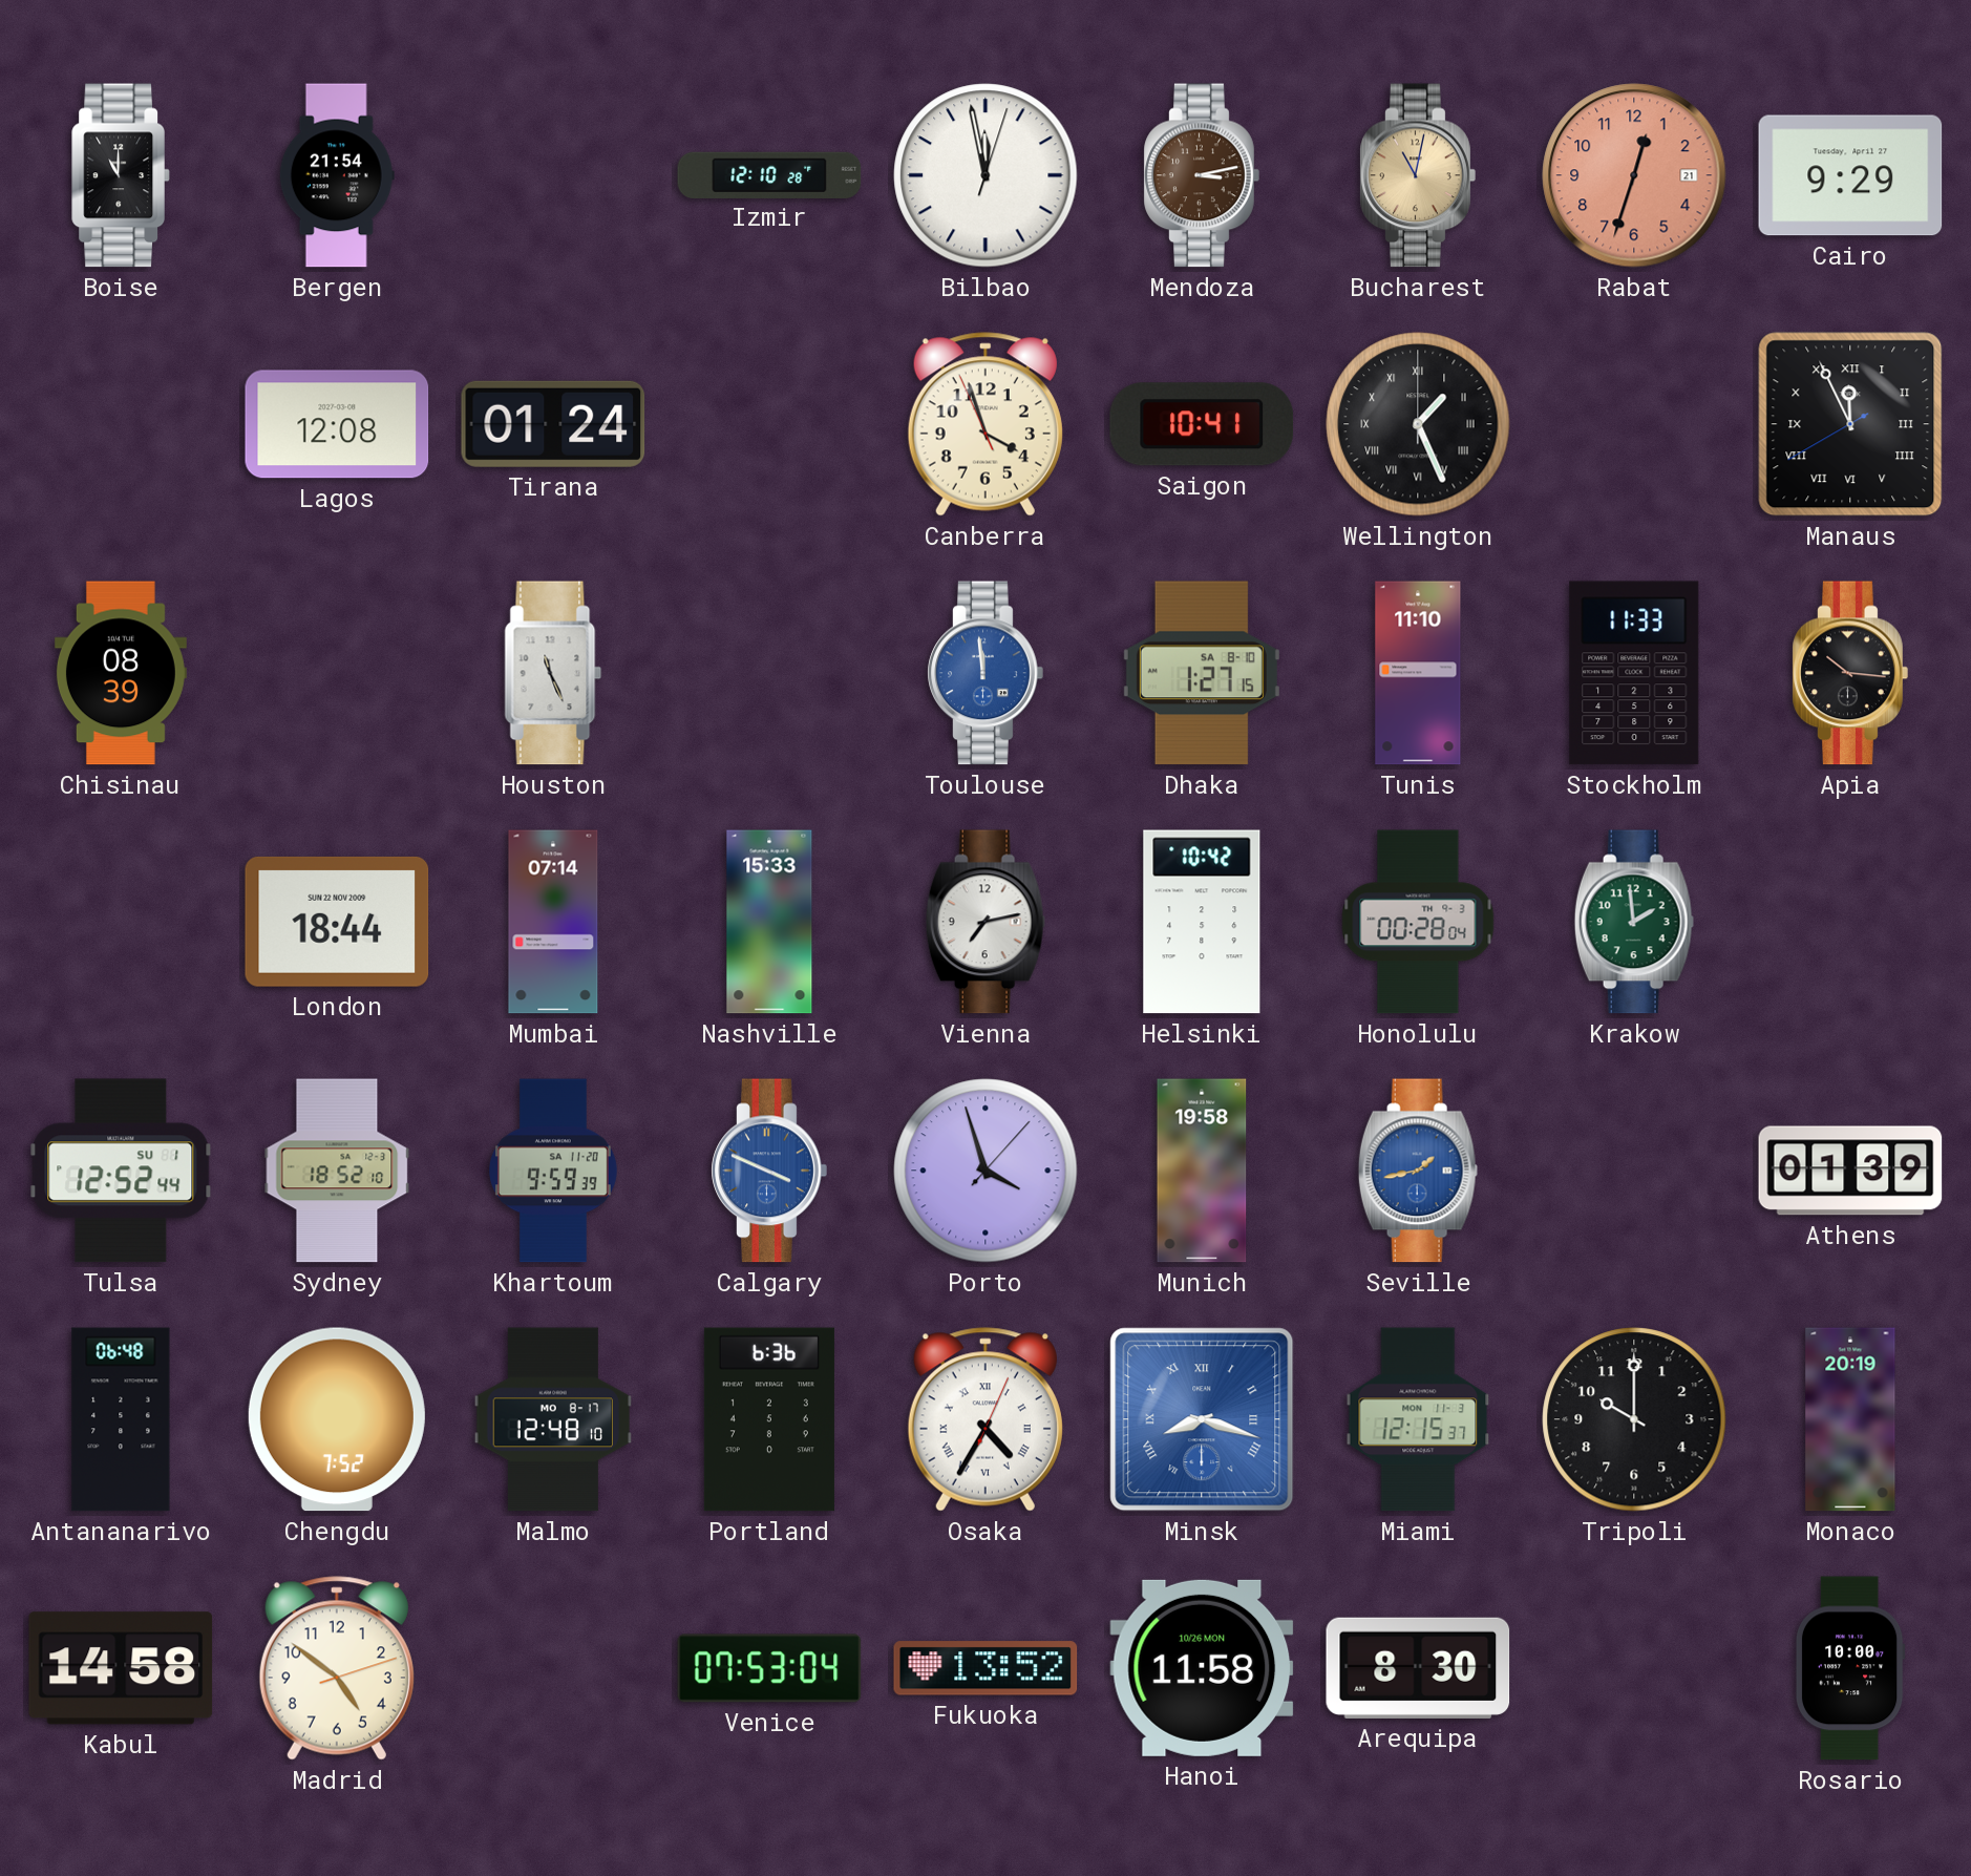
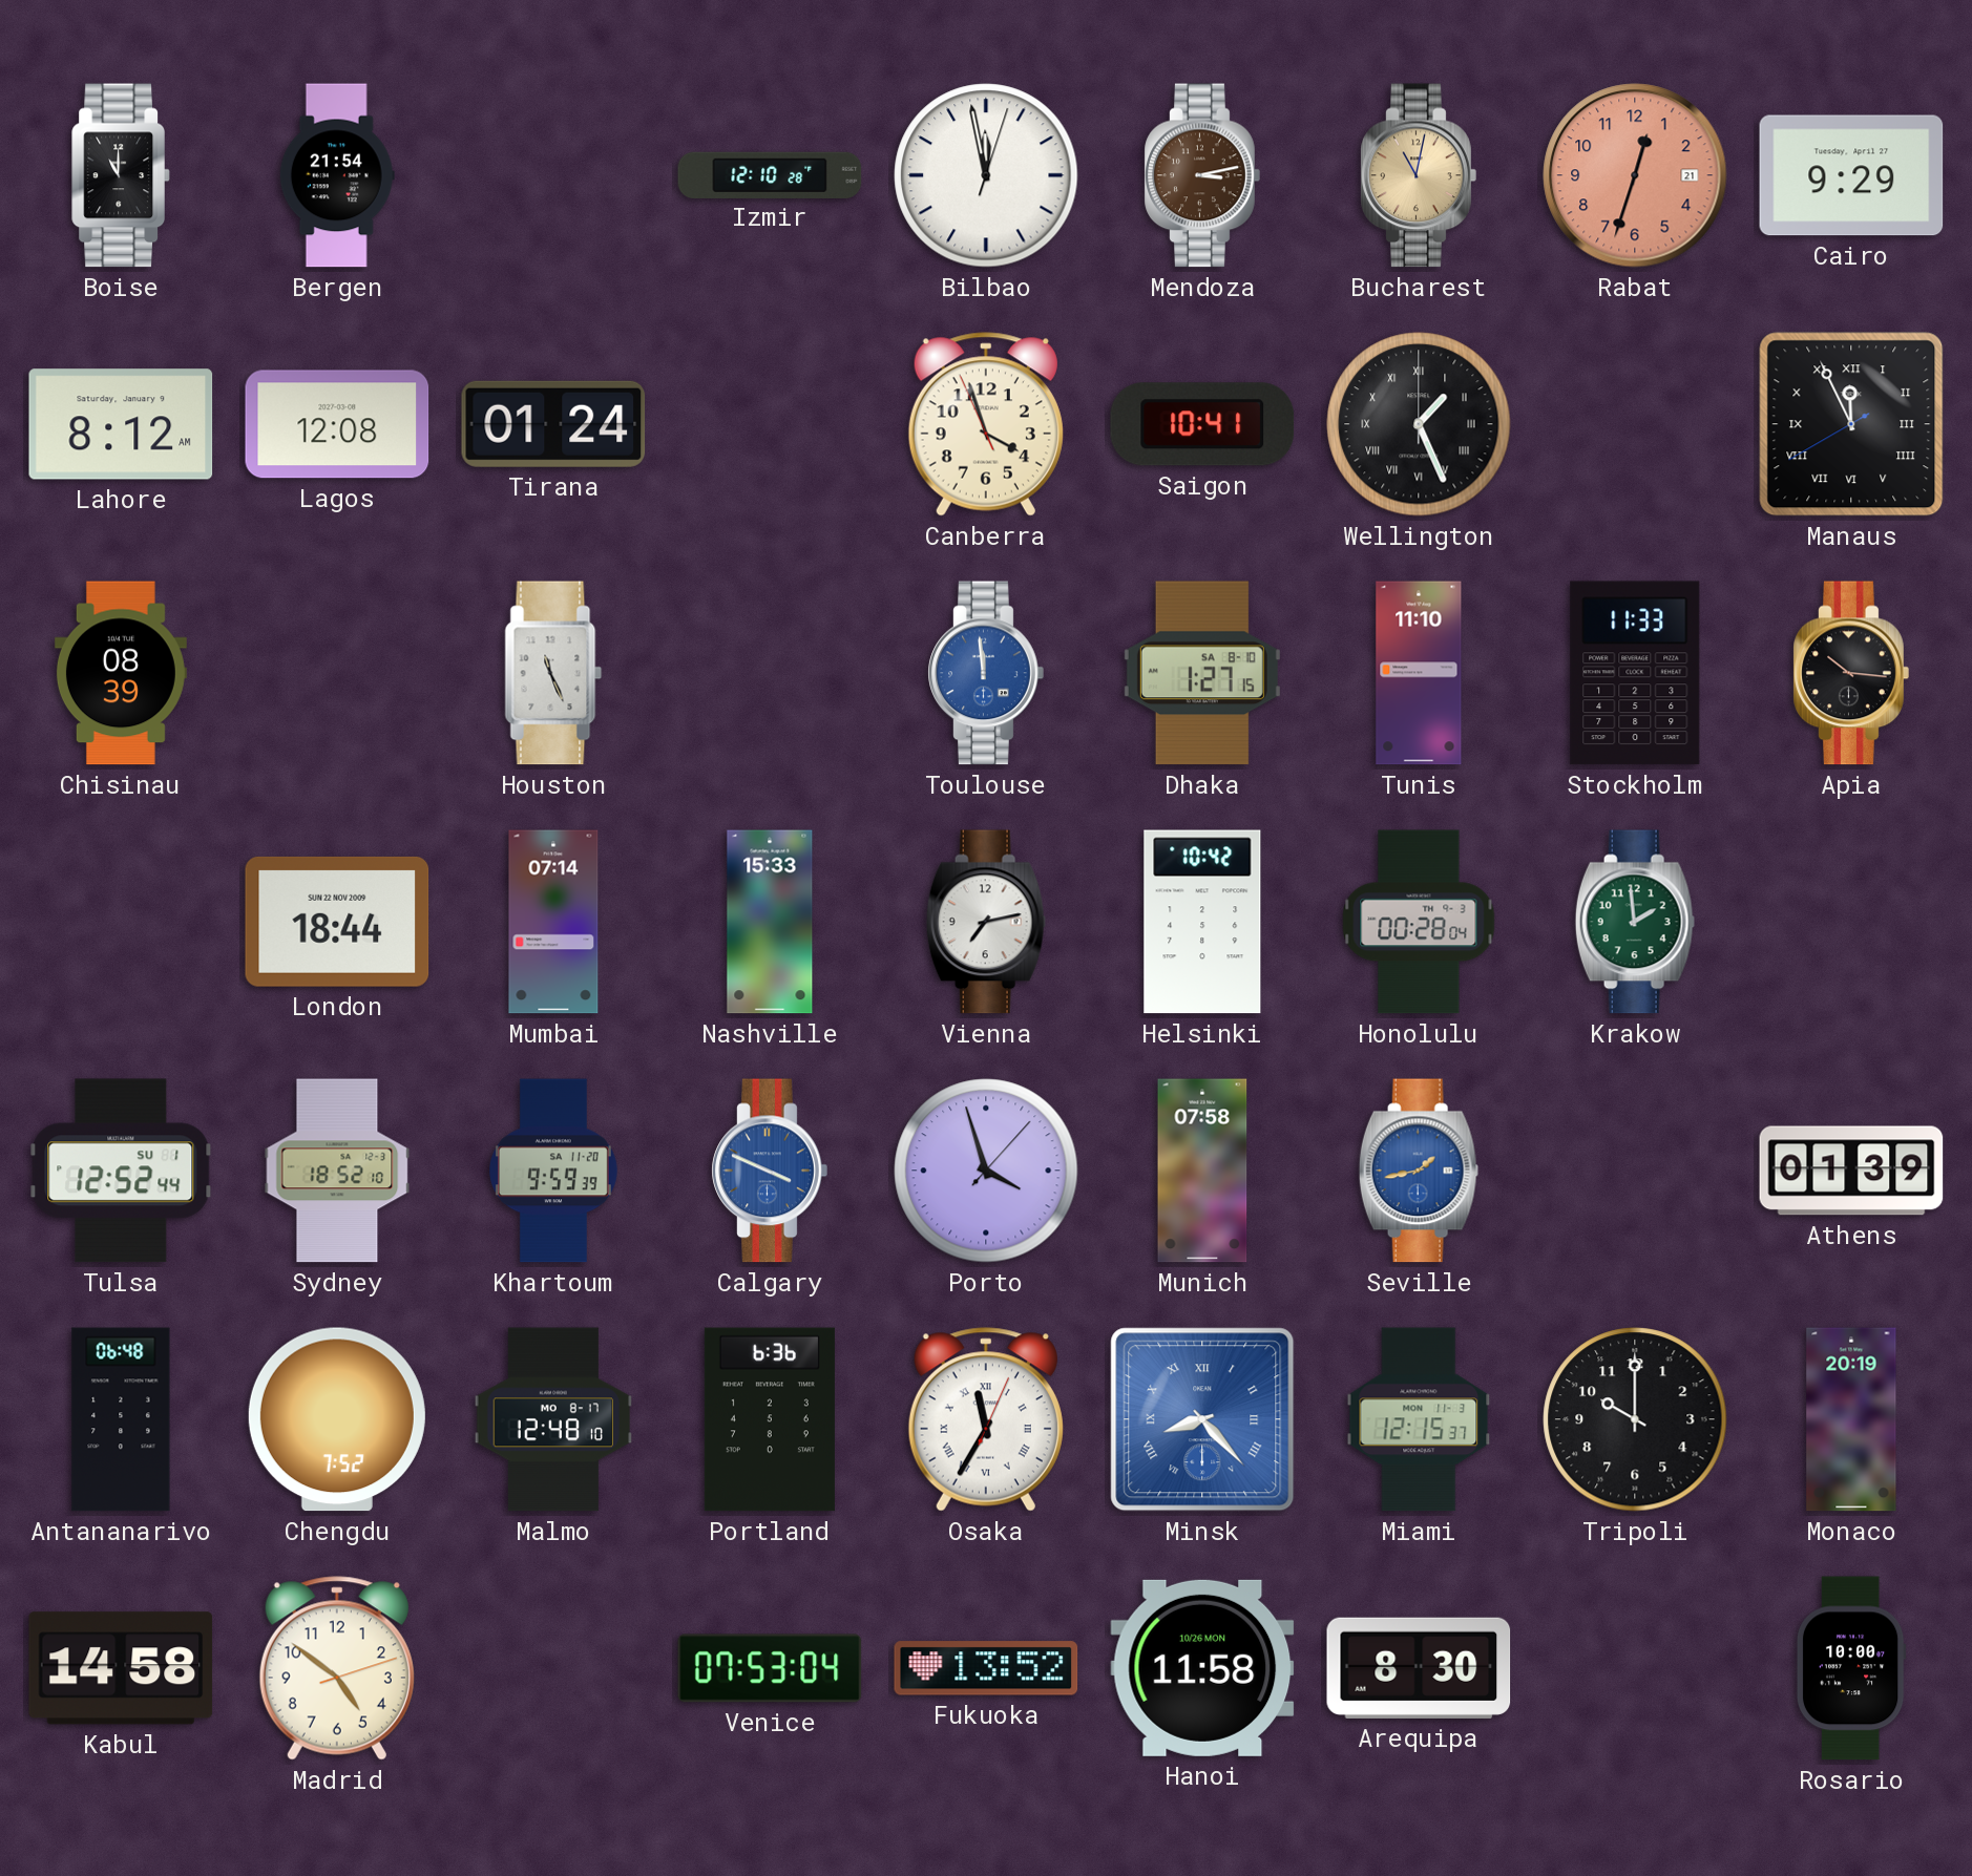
Lahore: none -> 8:12
Munich: 19:58 -> 07:58
Osaka: 4:35 -> 11:35
Minsk: 8:18 -> 8:23
